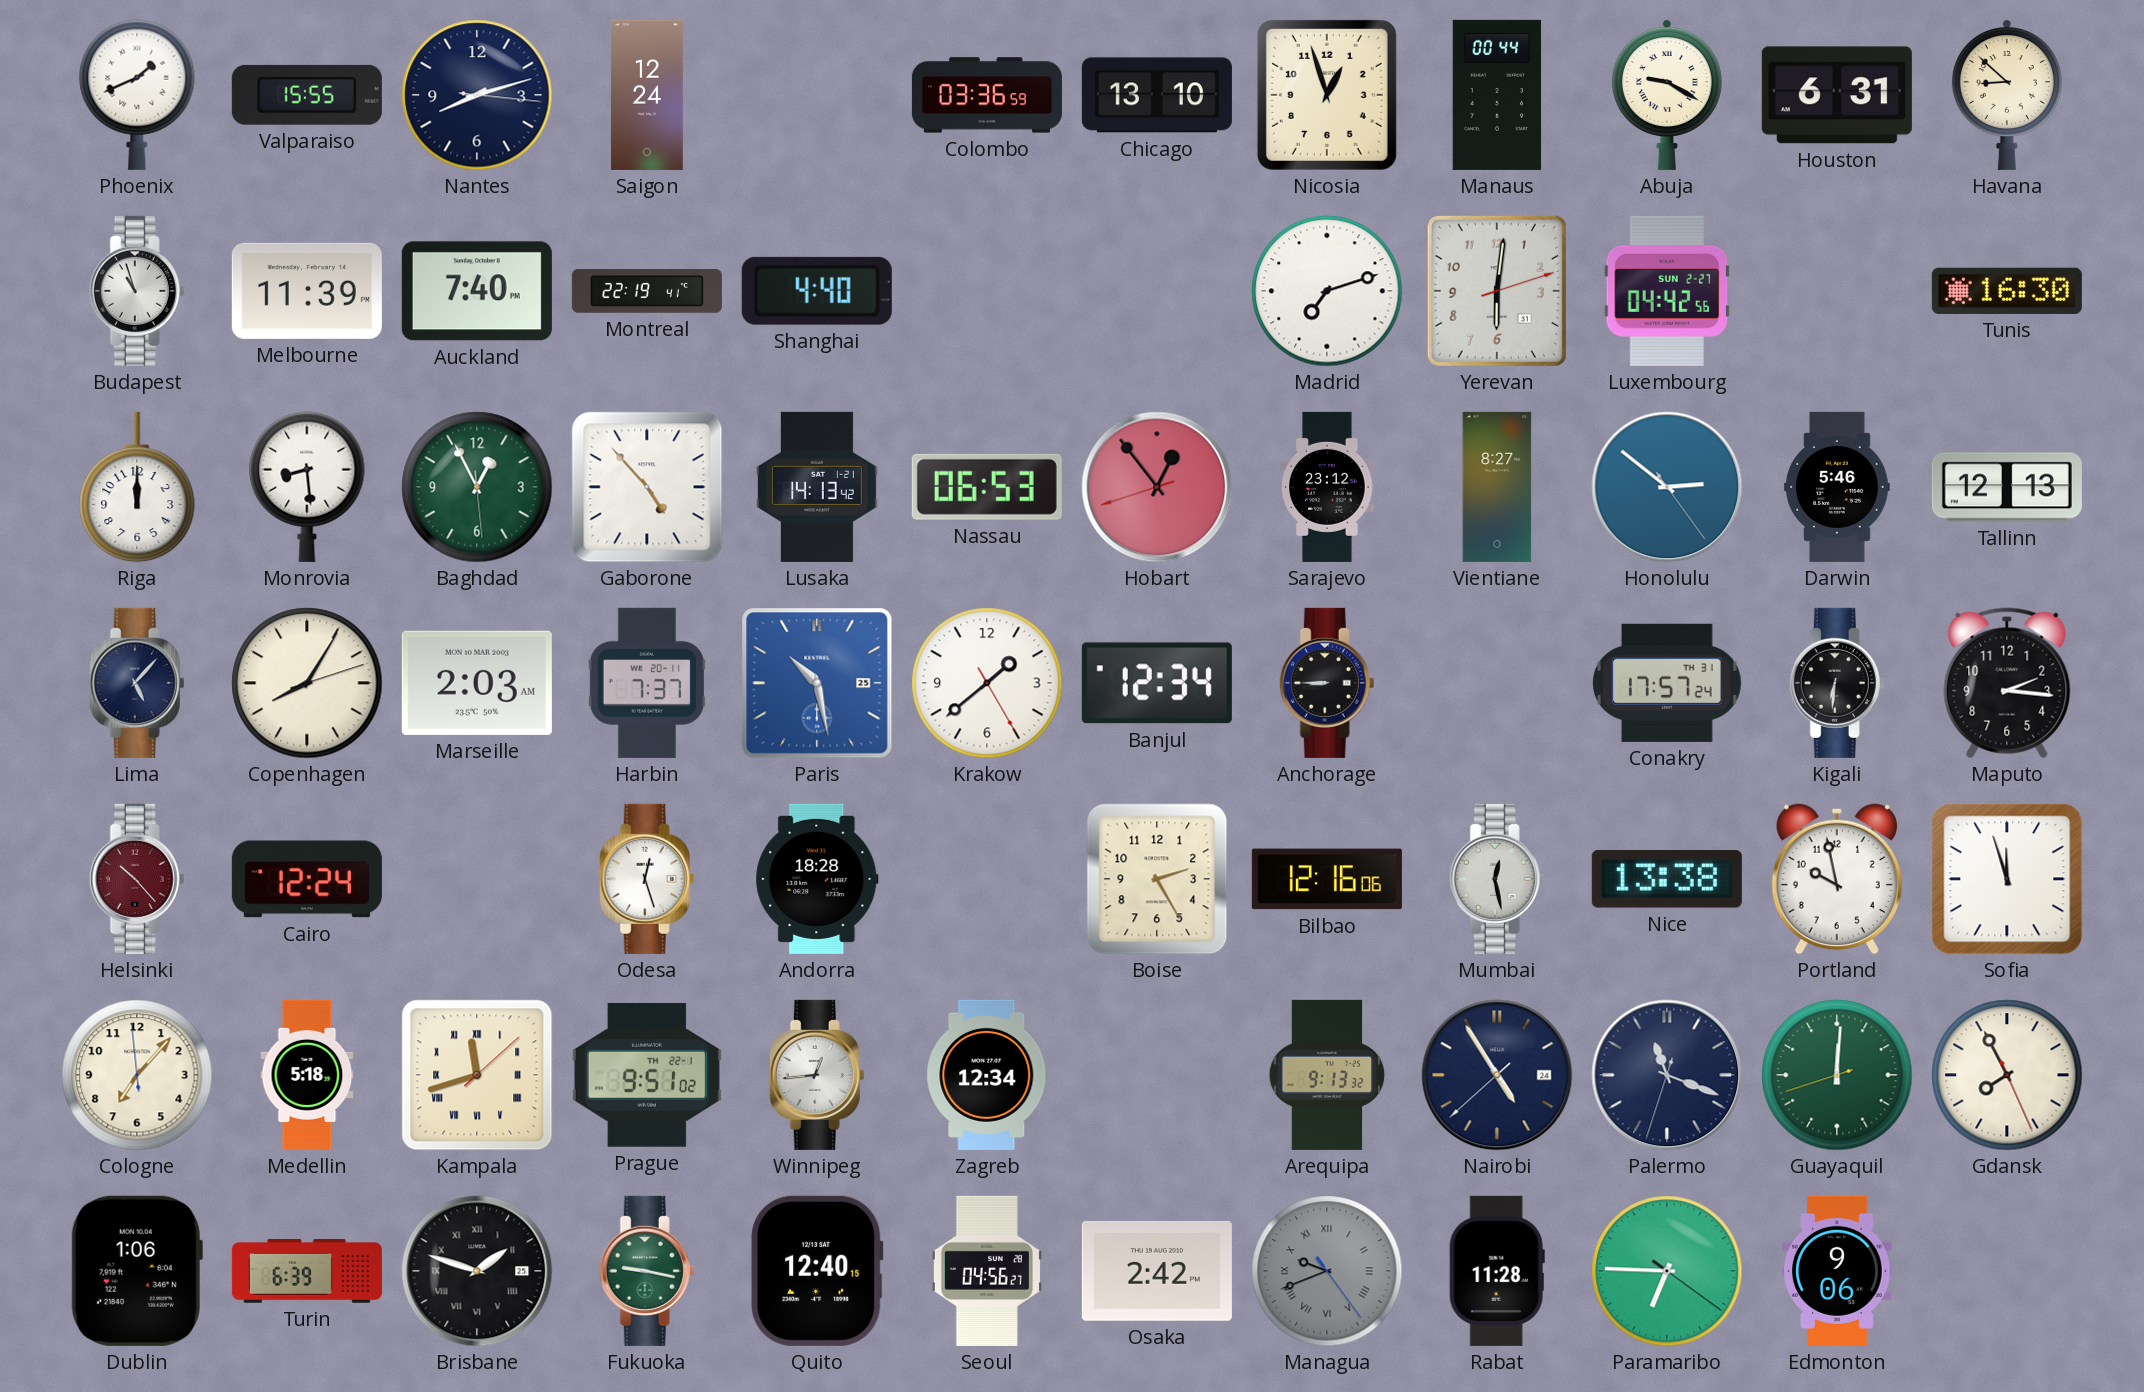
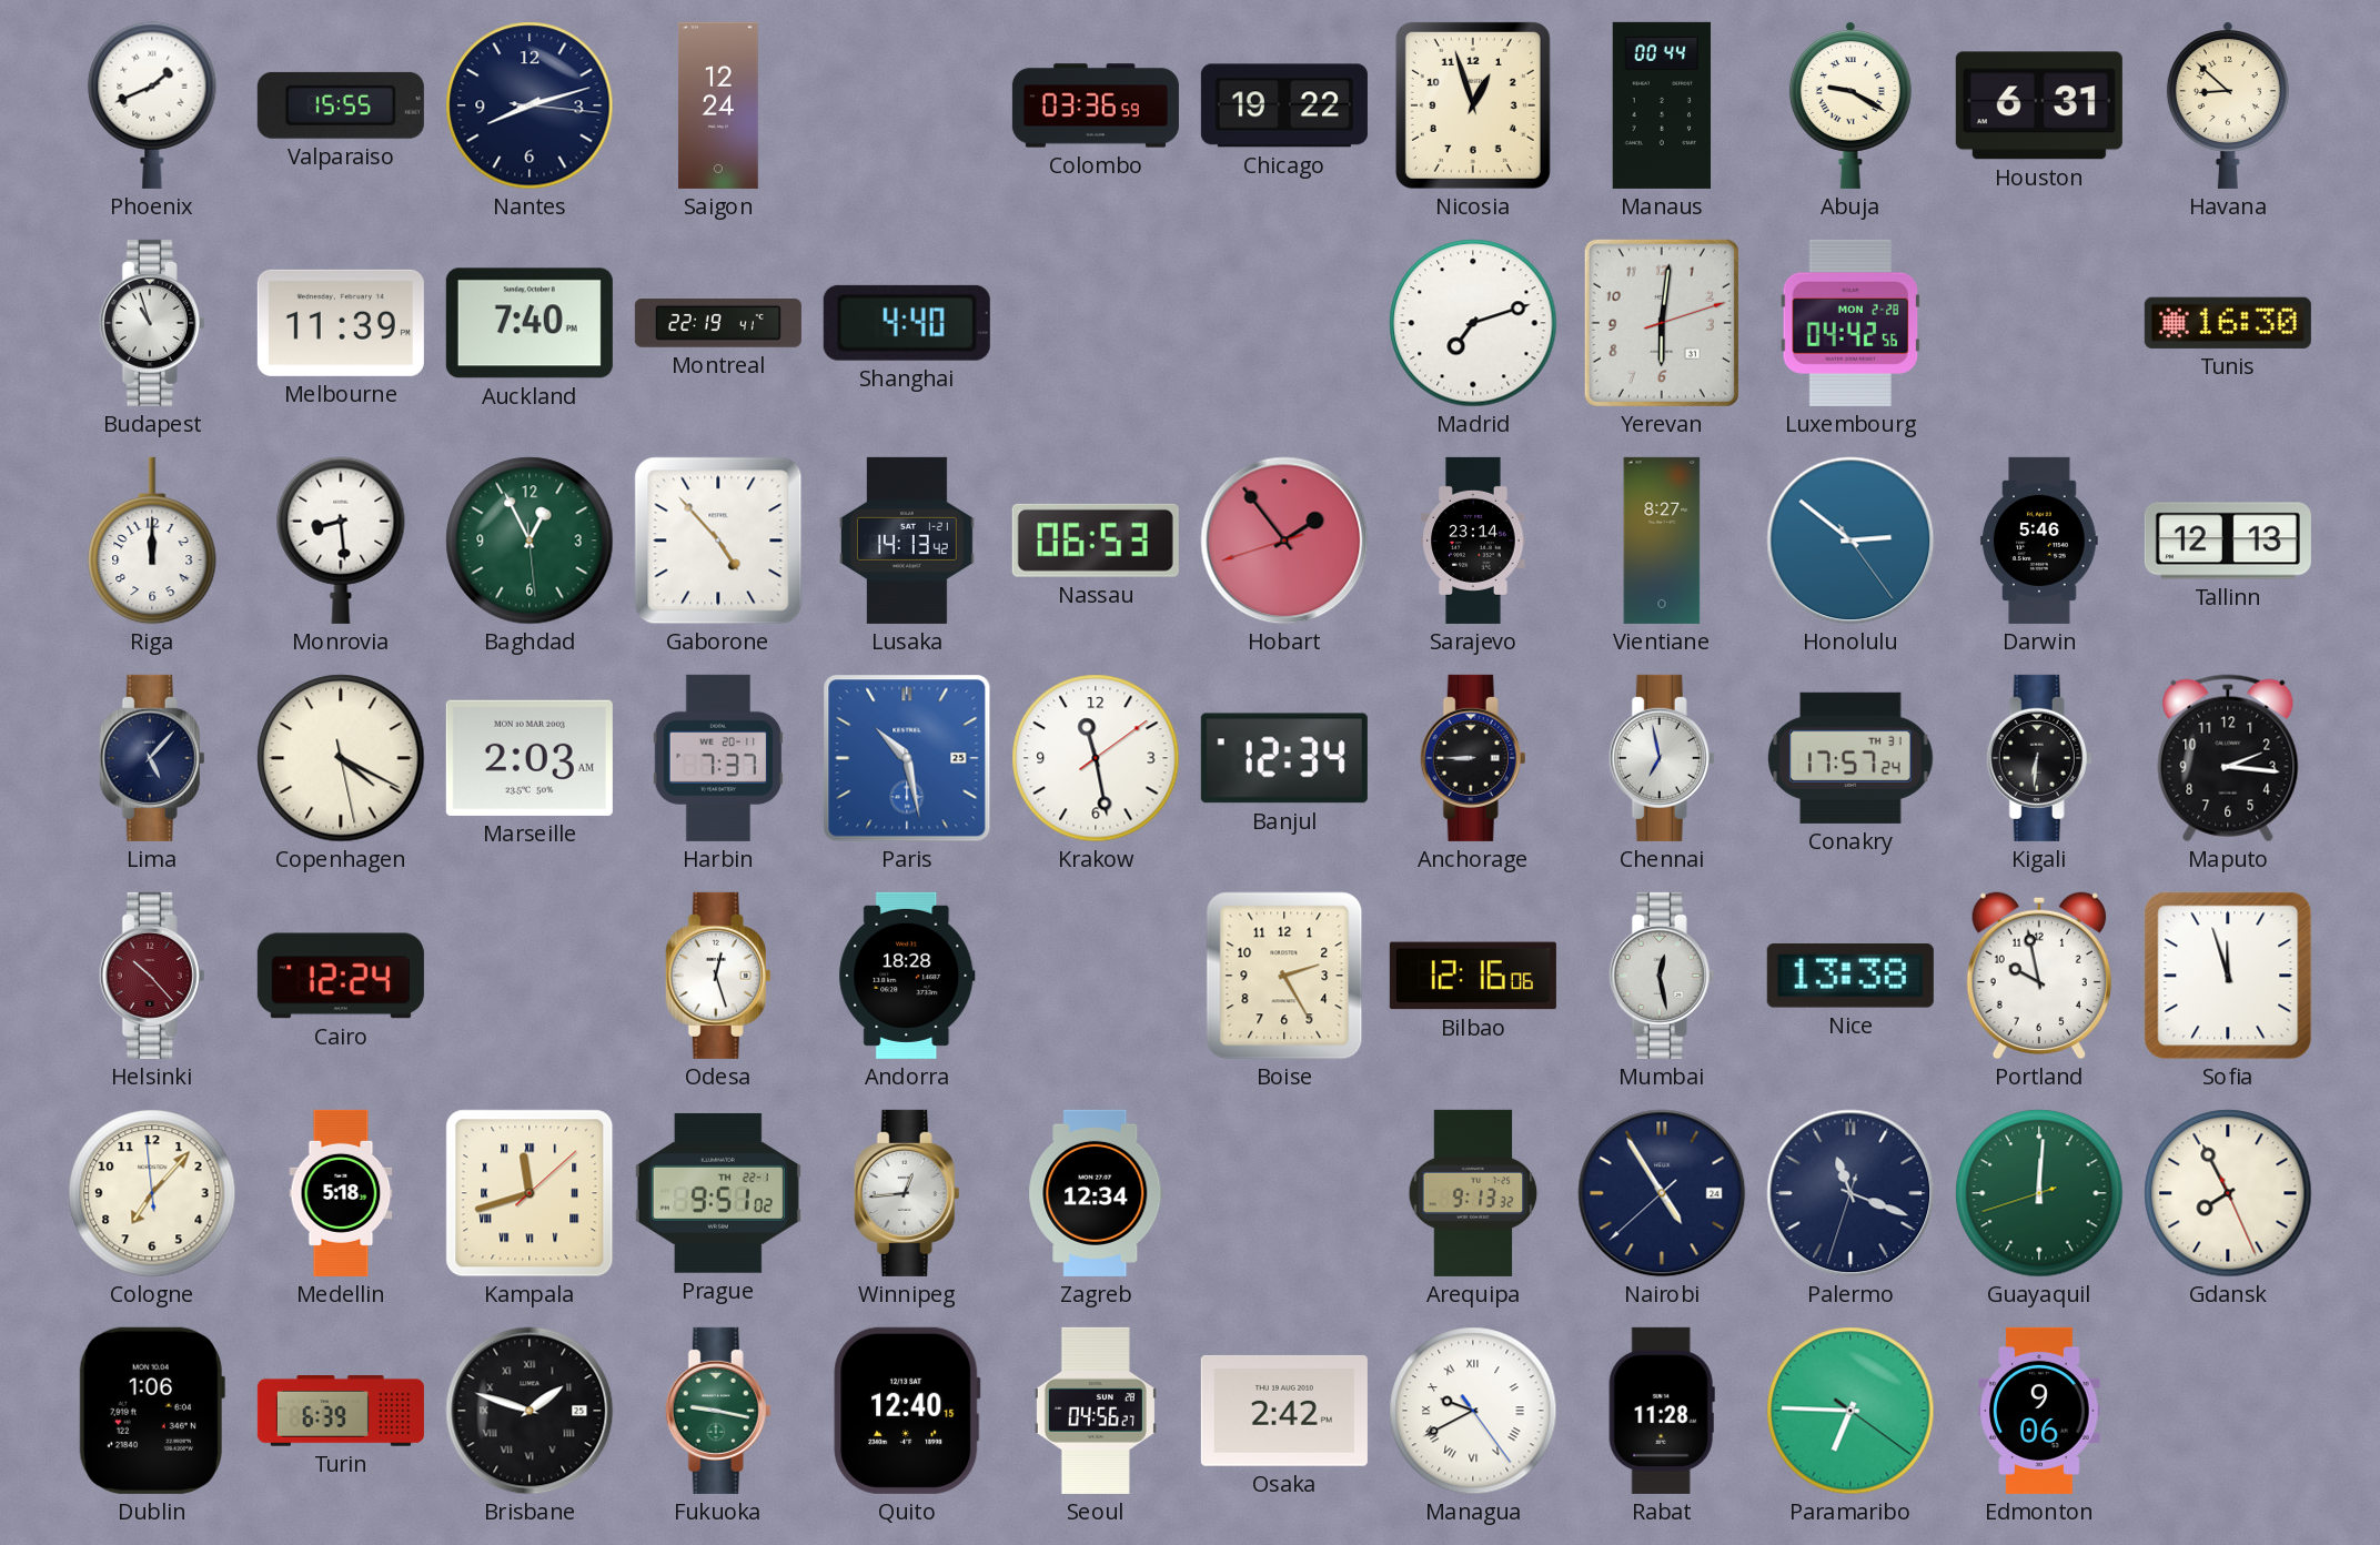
Chicago: 13:10 -> 19:22
Luxembourg date: SUN 2-27 -> MON 2-28
Hobart: 12:53 -> 1:53
Sarajevo: 23:12 -> 23:14
Copenhagen: 8:05 -> 4:19
Krakow: 1:38 -> 11:28
Chennai: none -> 6:58
Managua: 9:41 -> 9:40
Managua dial: grey -> white
